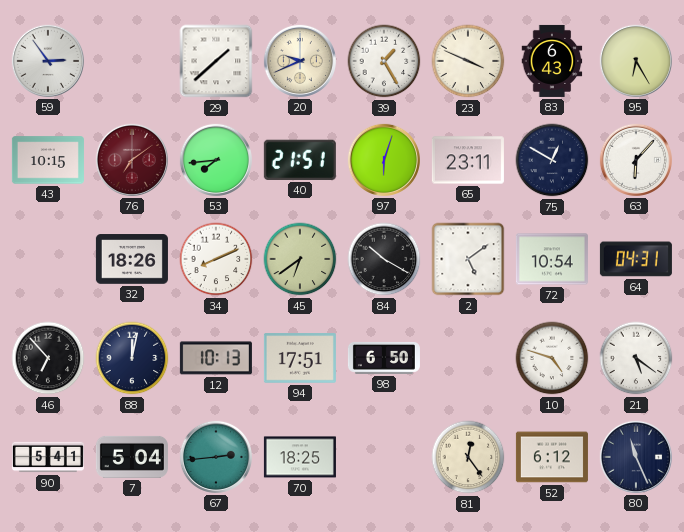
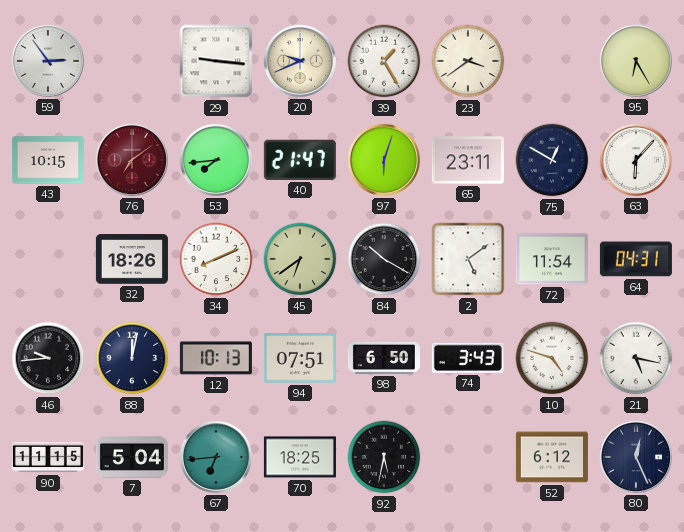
29: 1:38 -> 9:16
23: 3:49 -> 3:39
83: 6:43 -> none
40: 21:51 -> 21:47
72: 10:54 -> 11:54
46: 6:53 -> 9:44
94: 17:51 -> 07:51
74: none -> 3:43
21: 5:21 -> 5:17
90: 5:41 -> 11:15
67: 2:44 -> 6:44
92: none -> 5:32
81: 12:24 -> none
80: 11:26 -> 12:26
